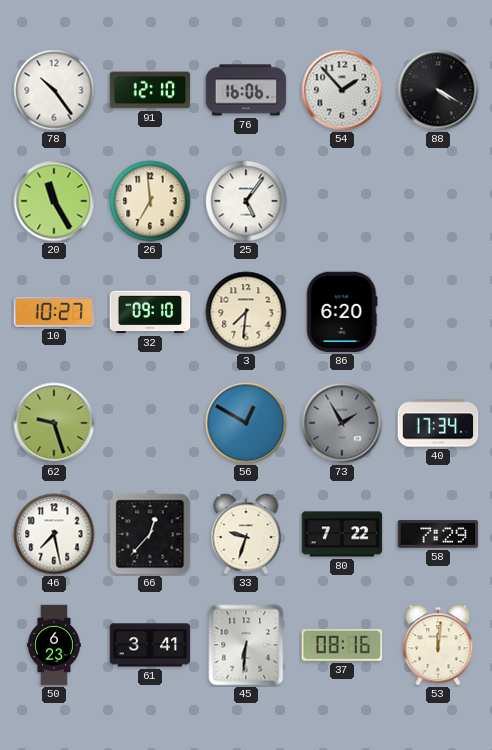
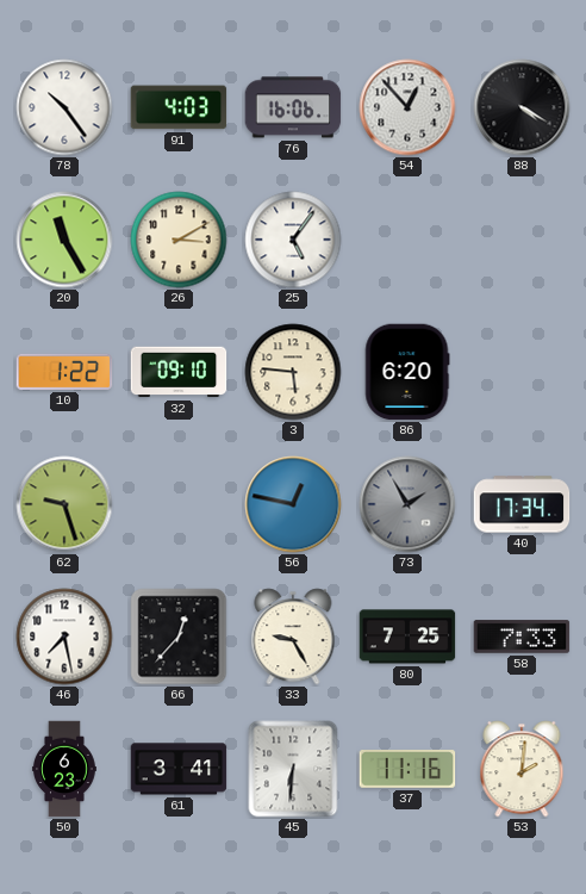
91: 12:10 -> 4:03
54: 1:53 -> 12:53
26: 6:59 -> 3:10
10: 10:27 -> 1:22
3: 7:31 -> 5:46
56: 12:50 -> 12:47
33: 9:33 -> 9:25
80: 7:22 -> 7:25
58: 7:29 -> 7:33
37: 08:16 -> 11:16
53: 12:01 -> 2:01
